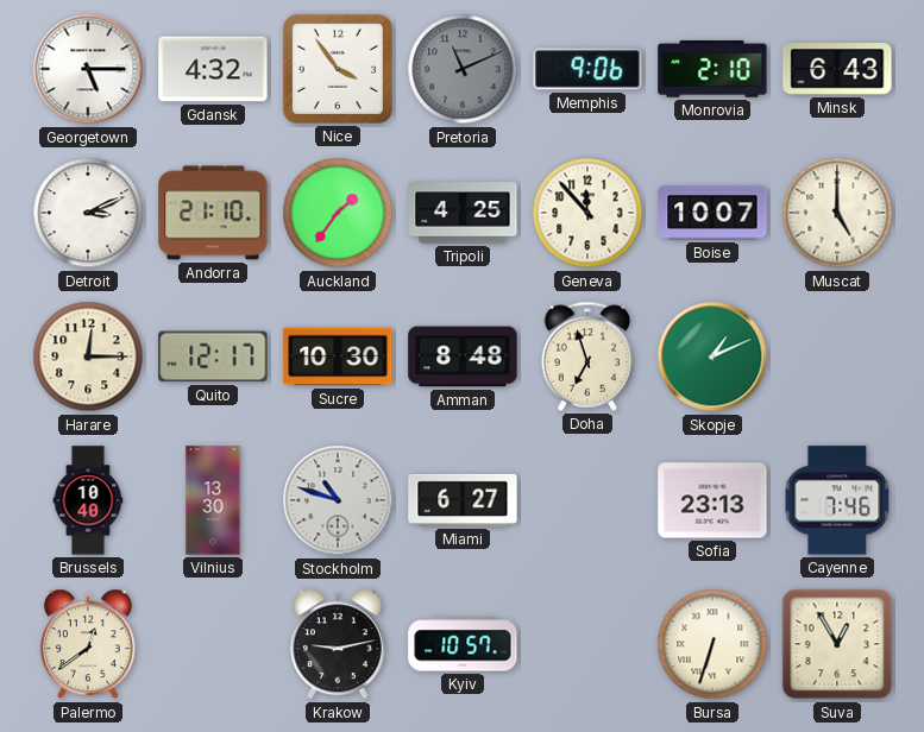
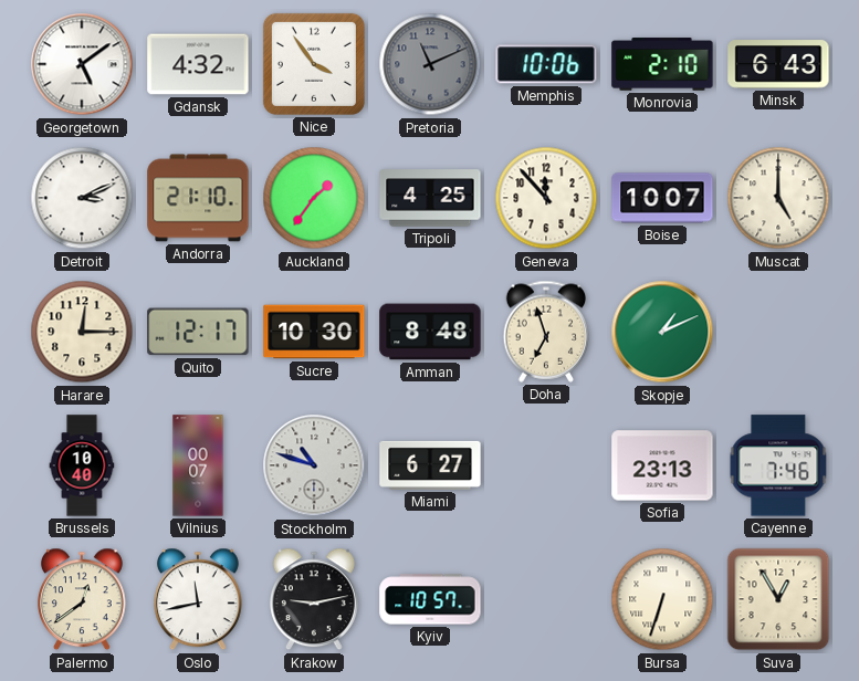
Georgetown: 5:15 -> 5:09
Memphis: 9:06 -> 10:06
Vilnius: 13:30 -> 00:07
Oslo: none -> 11:43
